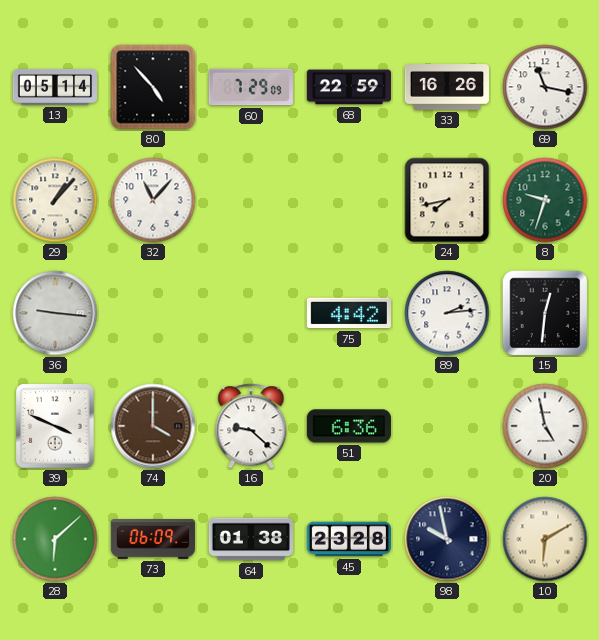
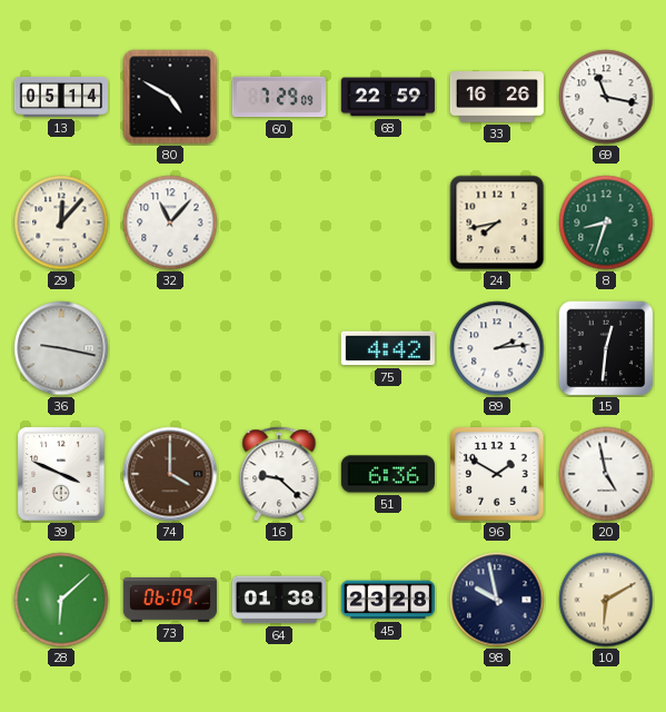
80: 4:53 -> 4:50
29: 1:07 -> 12:07
8: 9:33 -> 8:33
36: 9:16 -> 9:17
96: none -> 1:50
